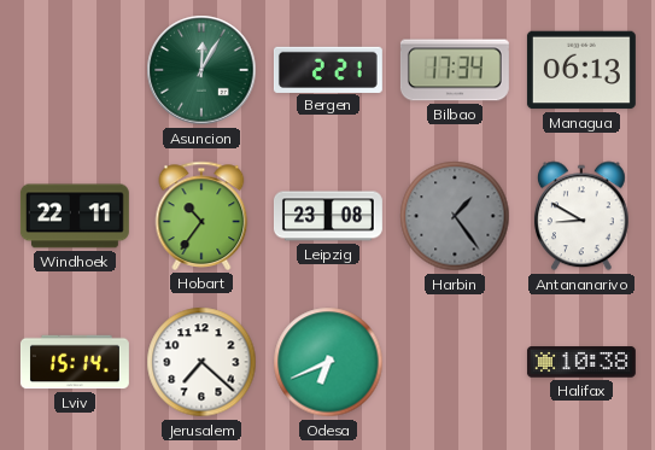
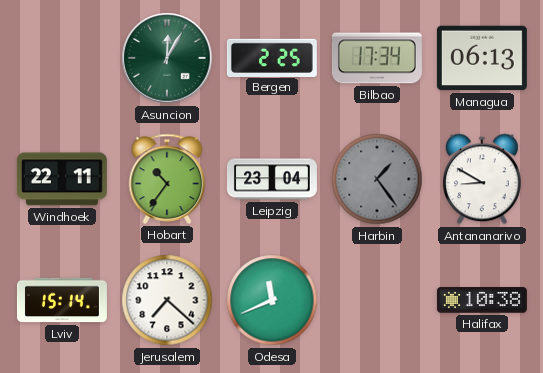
Bergen: 2:21 -> 2:25
Leipzig: 23:08 -> 23:04
Odesa: 6:41 -> 11:41
